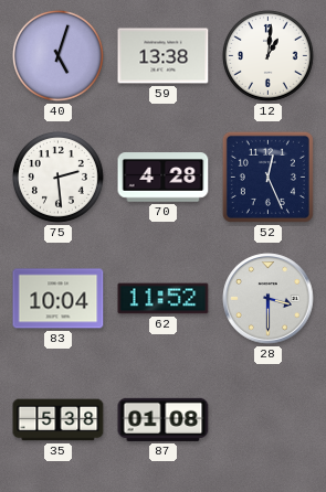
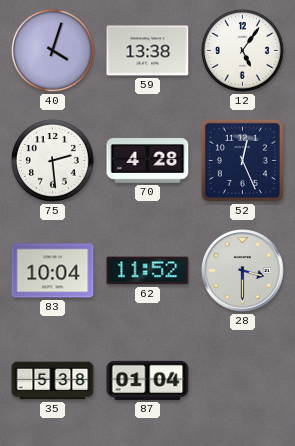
40: 5:03 -> 4:03
12: 1:01 -> 5:06
87: 01:08 -> 01:04
